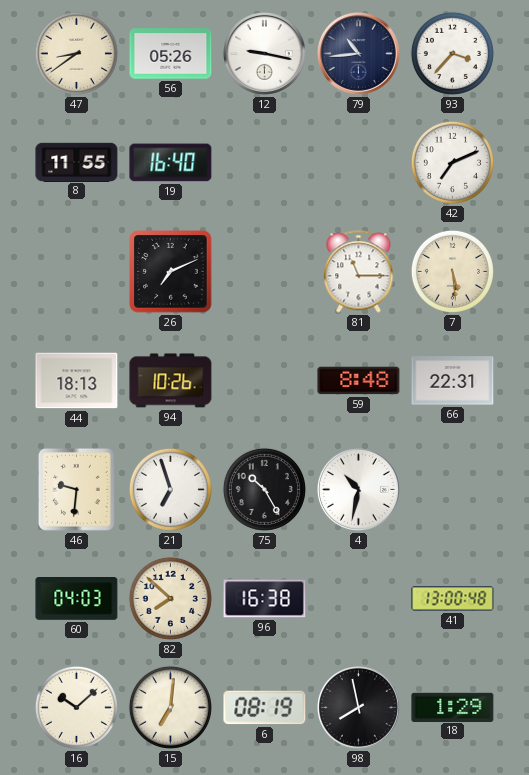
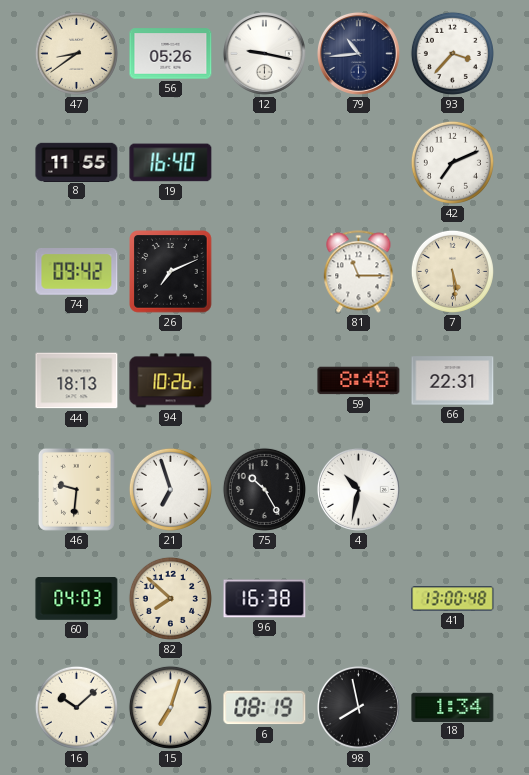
74: none -> 09:42
15: 7:01 -> 7:03
18: 1:29 -> 1:34
